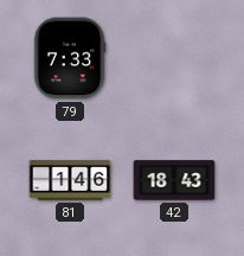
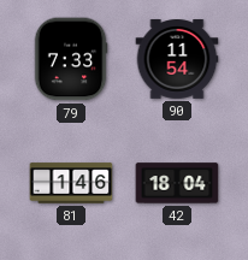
90: none -> 11:54
42: 18:43 -> 18:04
